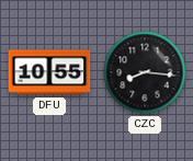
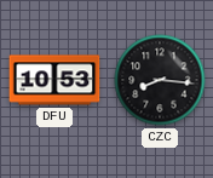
DFU: 10:55 -> 10:53
